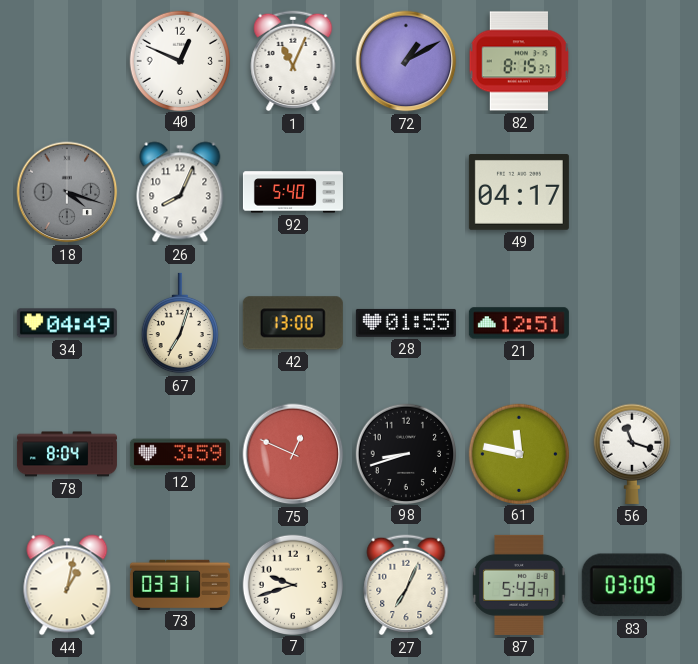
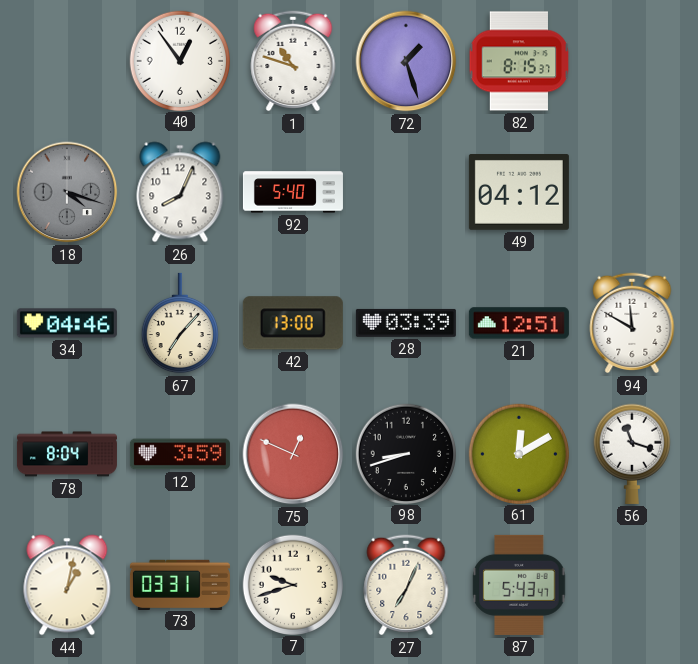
40: 12:49 -> 12:54
1: 11:04 -> 10:48
72: 1:10 -> 1:27
49: 04:17 -> 04:12
34: 04:49 -> 04:46
67: 7:03 -> 7:07
28: 01:55 -> 03:39
94: none -> 11:50
61: 11:47 -> 12:10
83: 03:09 -> none
